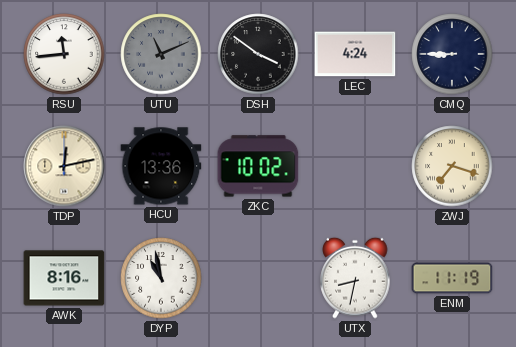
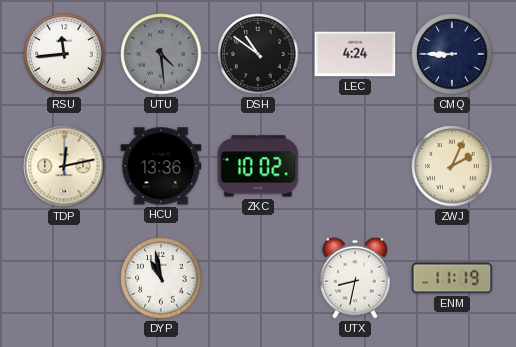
UTU: 11:11 -> 4:29
DSH: 3:51 -> 10:51
ZWJ: 7:18 -> 2:04
AWK: 8:16 -> none
